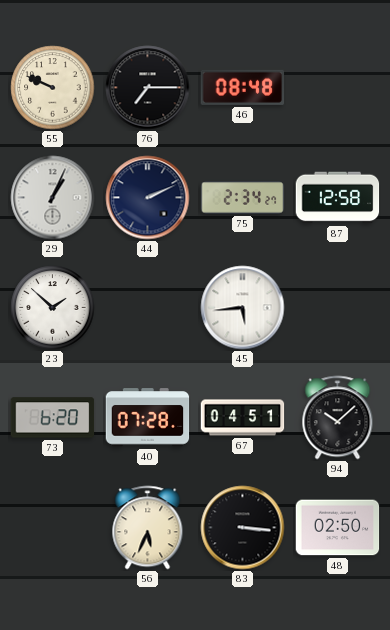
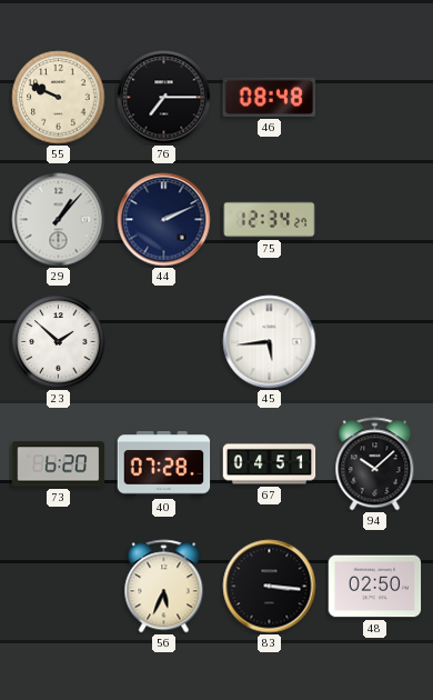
29: 1:04 -> 1:07
75: 2:34 -> 12:34
87: 12:58 -> none
